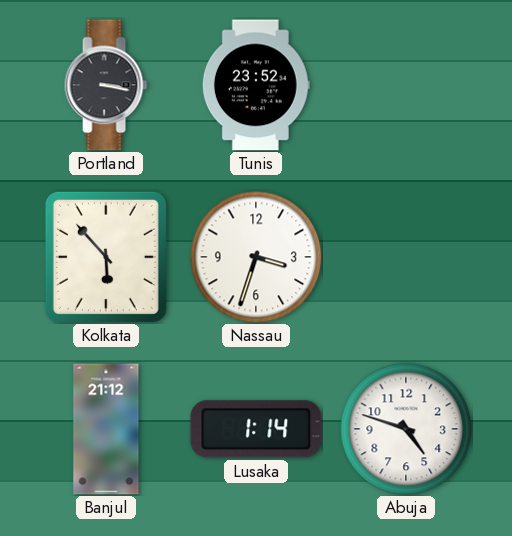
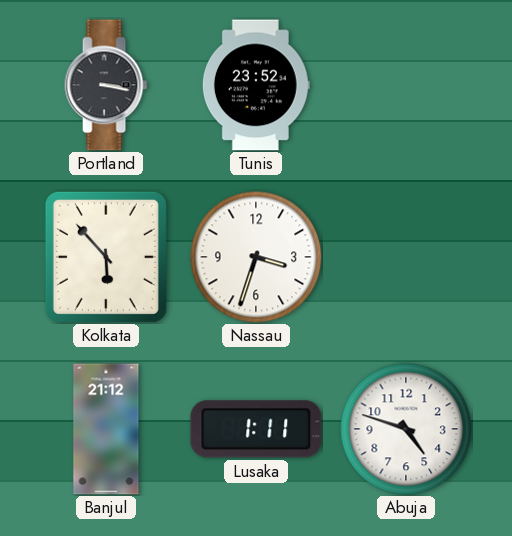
Lusaka: 1:14 -> 1:11
